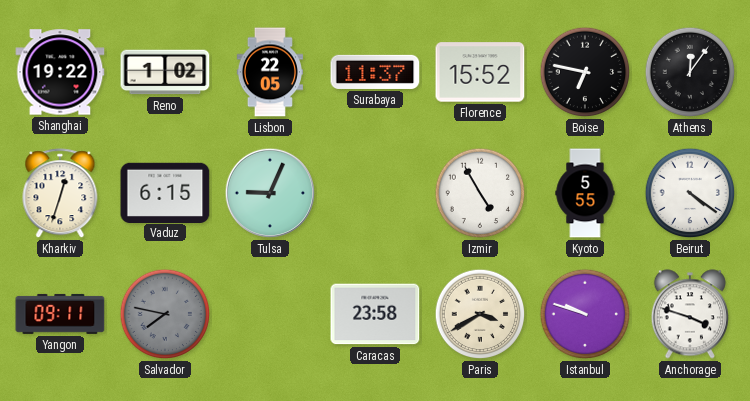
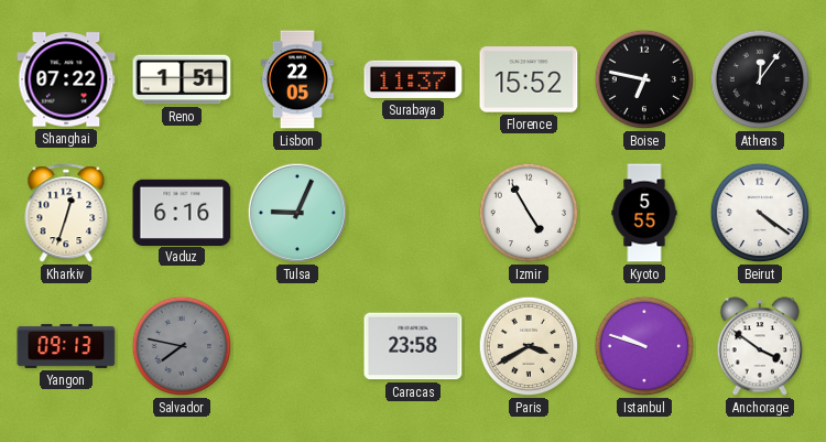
Shanghai: 19:22 -> 07:22
Reno: 1:02 -> 1:51
Vaduz: 6:15 -> 6:16
Yangon: 09:11 -> 09:13
Anchorage: 3:48 -> 3:51
